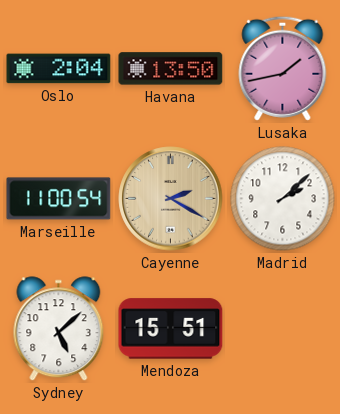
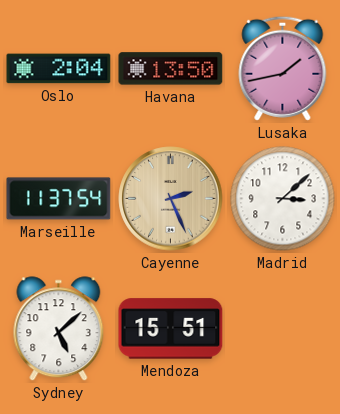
Marseille: 11:00 -> 11:37
Cayenne: 2:20 -> 2:26
Madrid: 2:08 -> 3:08
